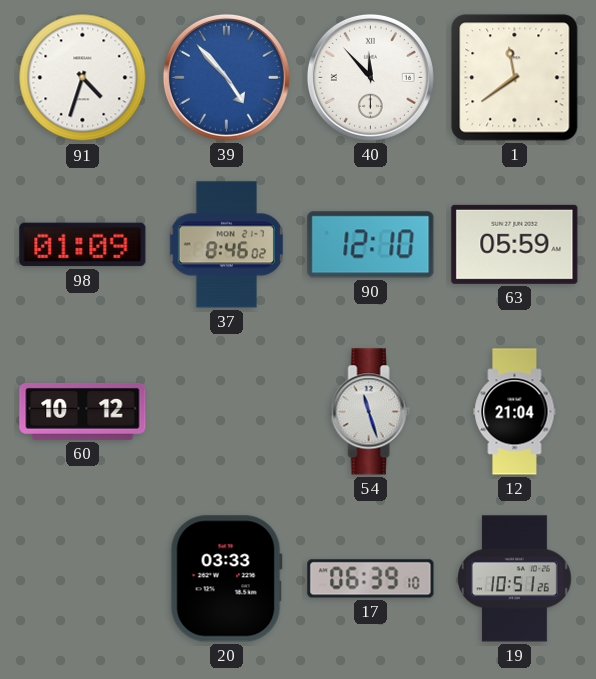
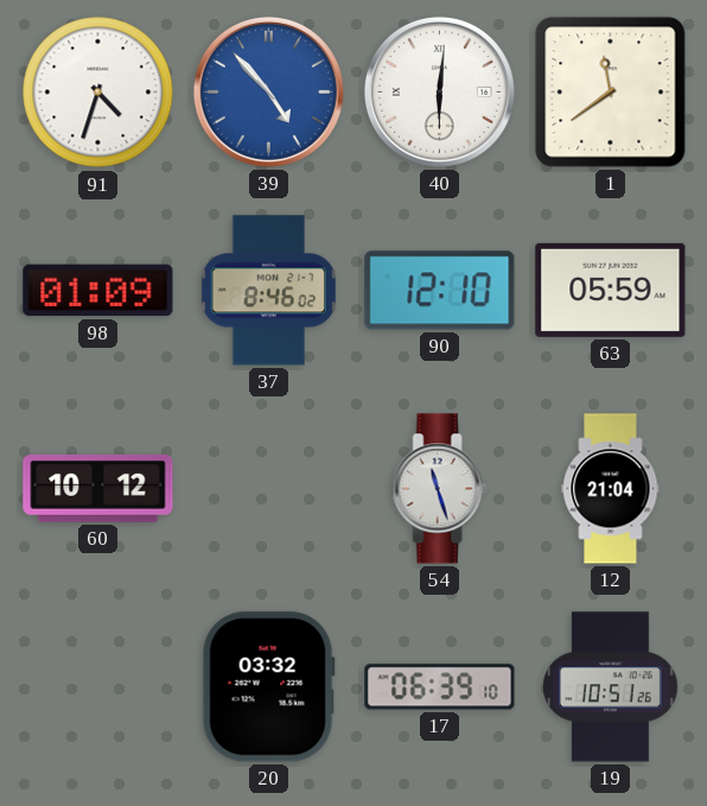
40: 11:53 -> 6:01
20: 03:33 -> 03:32
